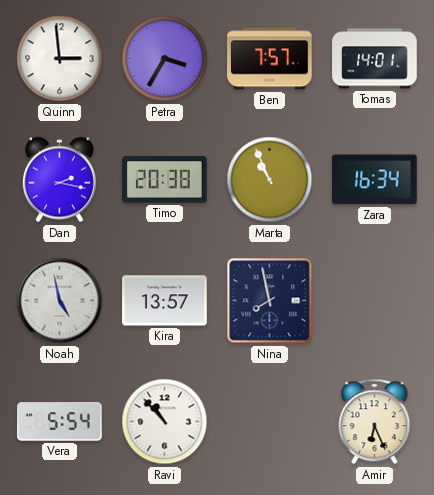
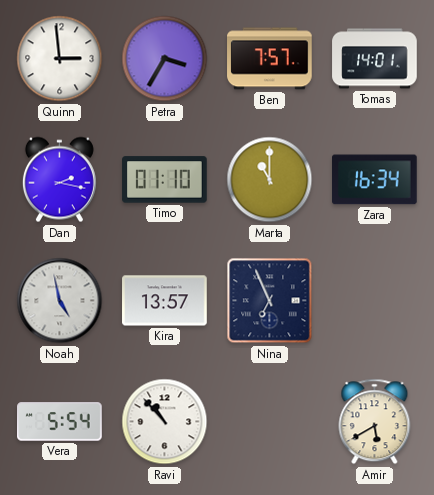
Timo: 20:38 -> 01:10
Marta: 10:56 -> 11:00
Nina: 7:58 -> 6:56
Amir: 6:26 -> 5:40
